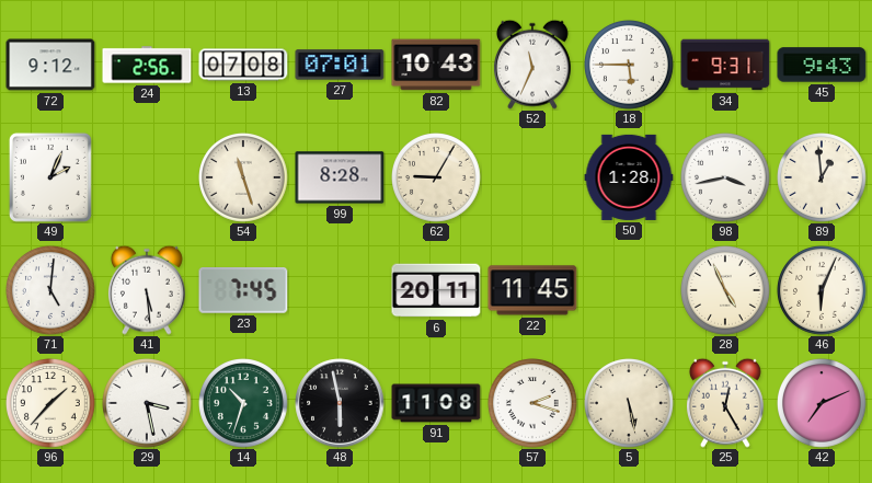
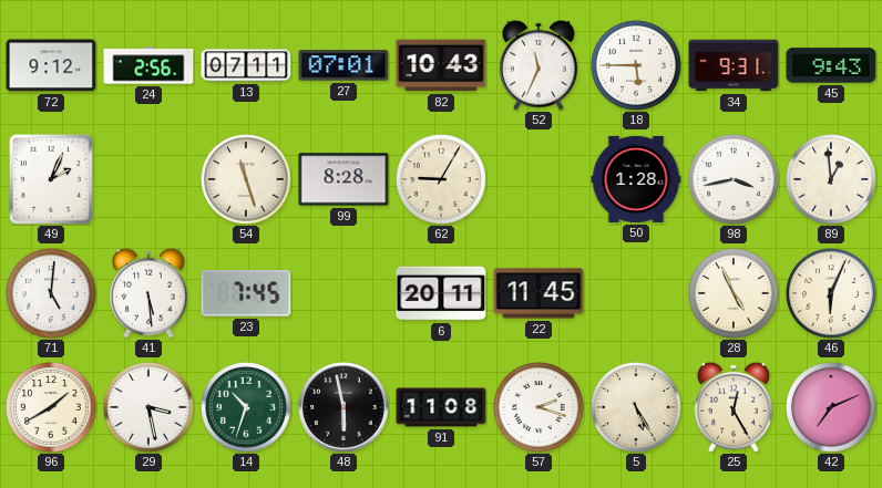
13: 07:08 -> 07:11
96: 1:37 -> 1:40
5: 5:28 -> 5:25
